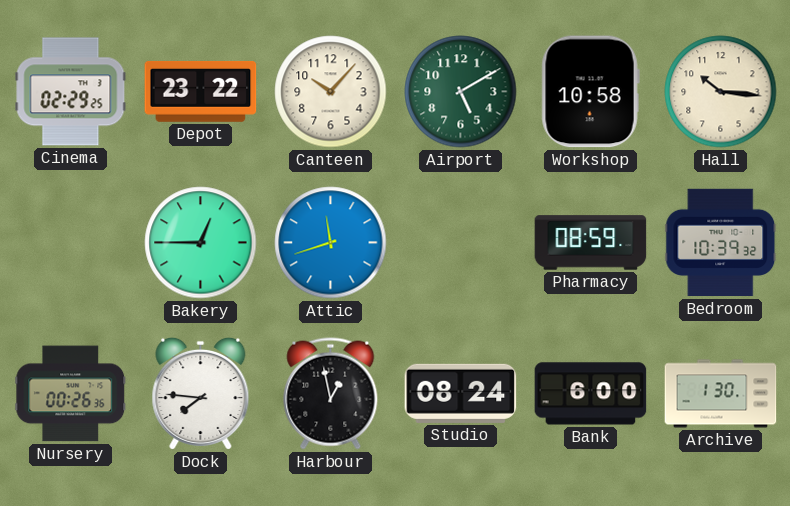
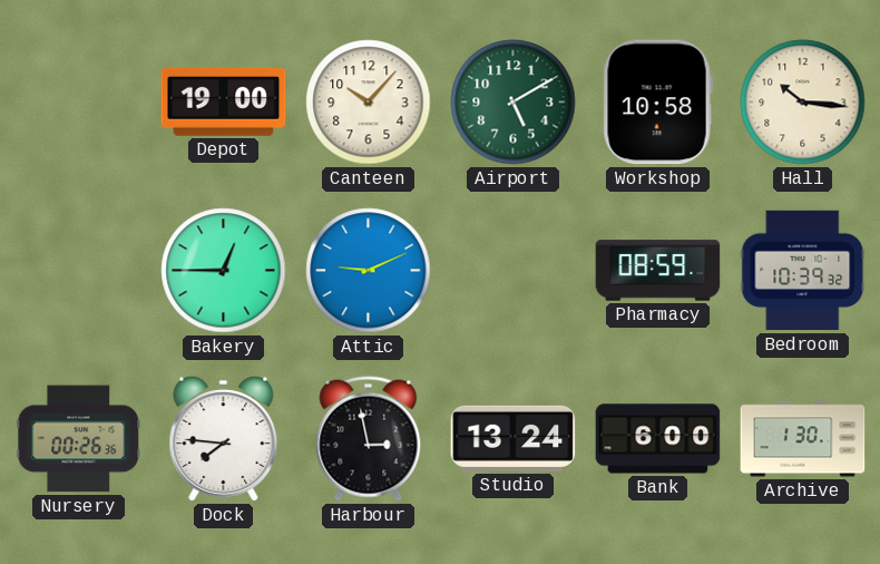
Cinema: 02:29 -> none
Depot: 23:22 -> 19:00
Attic: 11:42 -> 9:11
Harbour: 12:58 -> 2:58
Studio: 08:24 -> 13:24
